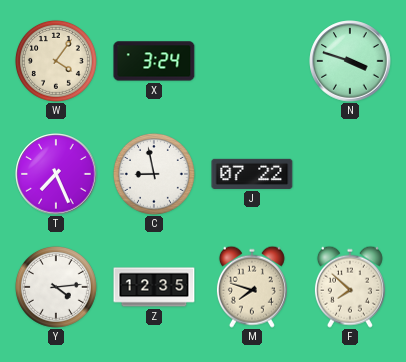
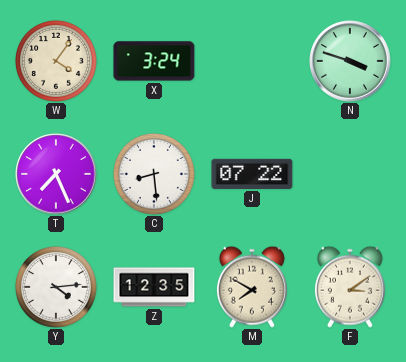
C: 8:58 -> 8:29
M: 7:48 -> 7:50
F: 7:52 -> 3:09
